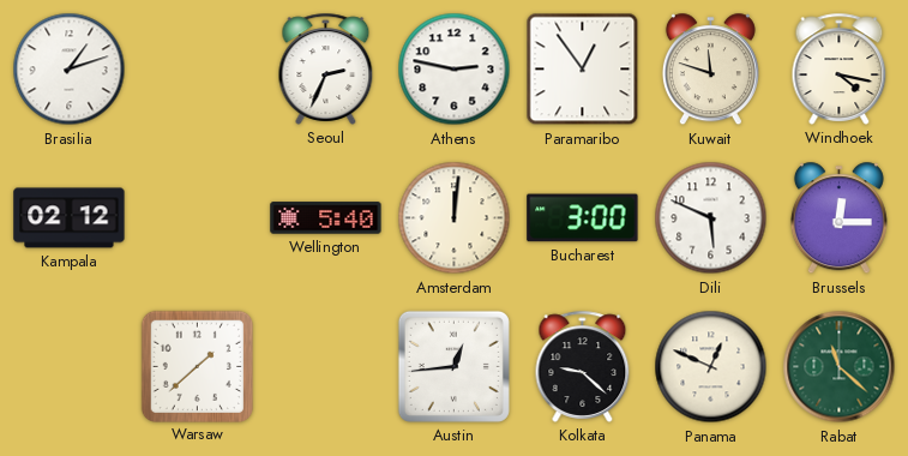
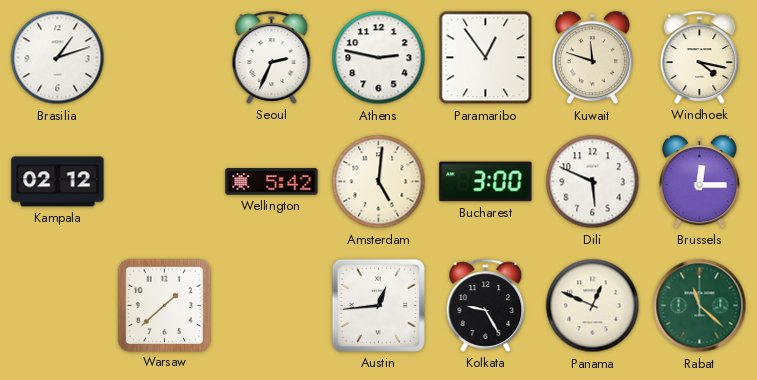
Wellington: 5:40 -> 5:42
Amsterdam: 12:01 -> 5:01
Kolkata: 9:22 -> 9:25
